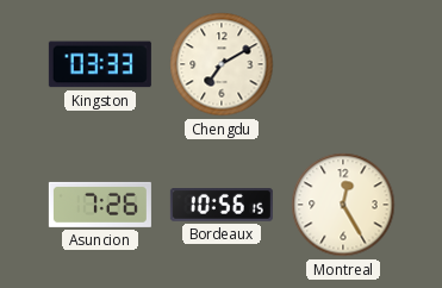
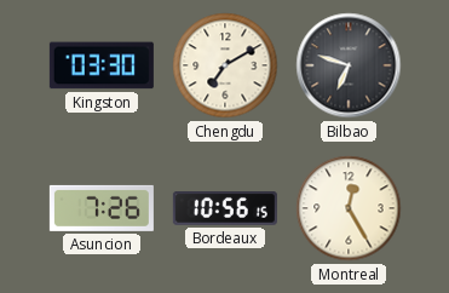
Kingston: 03:33 -> 03:30
Bilbao: none -> 6:48
